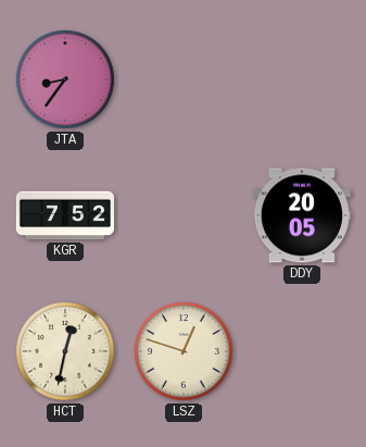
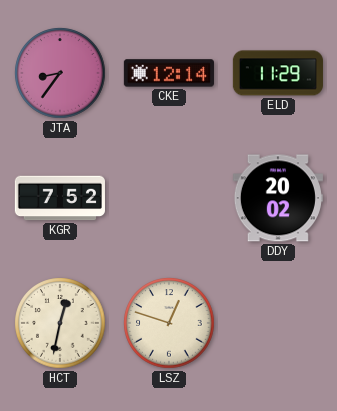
CKE: none -> 12:14
ELD: none -> 11:29
DDY: 20:05 -> 20:02
